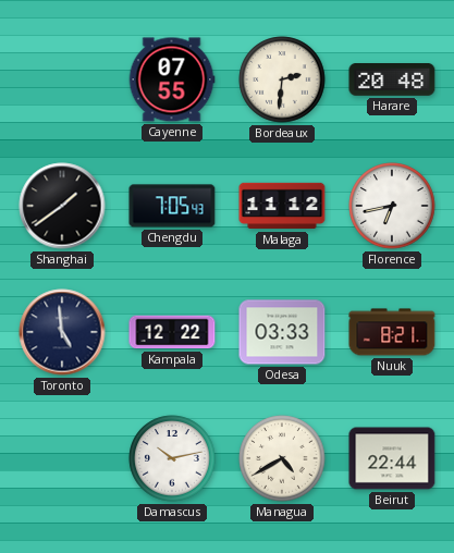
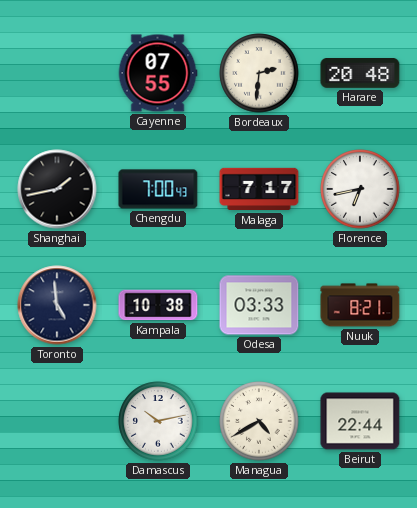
Shanghai: 1:39 -> 1:43
Chengdu: 7:05 -> 7:00
Malaga: 11:12 -> 7:17
Kampala: 12:22 -> 10:38
